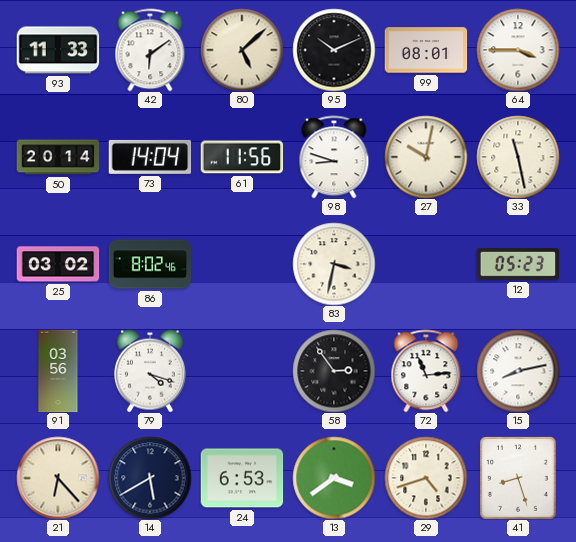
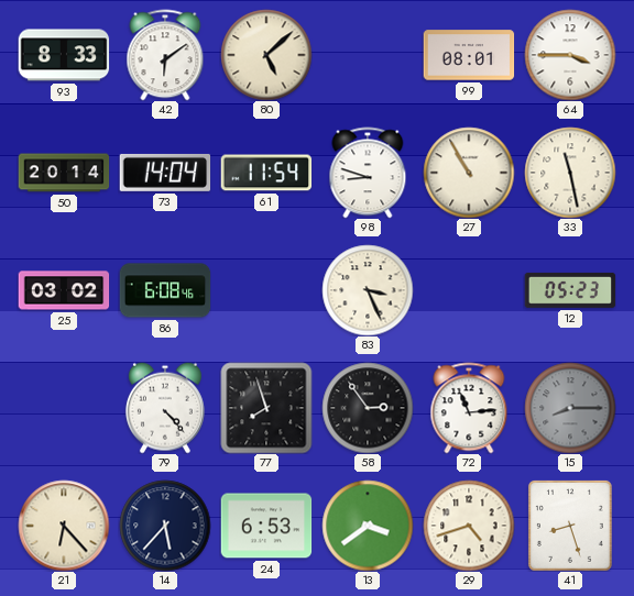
93: 11:33 -> 8:33
95: 10:11 -> none
61: 11:56 -> 11:54
27: 10:02 -> 10:55
86: 8:02 -> 6:08
83: 3:32 -> 3:26
91: 03:56 -> none
79: 4:18 -> 4:23
77: none -> 7:57
15: 8:13 -> 8:15
15 dial: white -> grey
14: 5:40 -> 5:37
